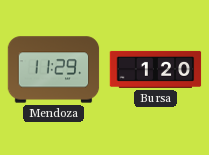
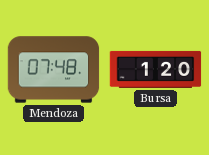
Mendoza: 11:29 -> 07:48
